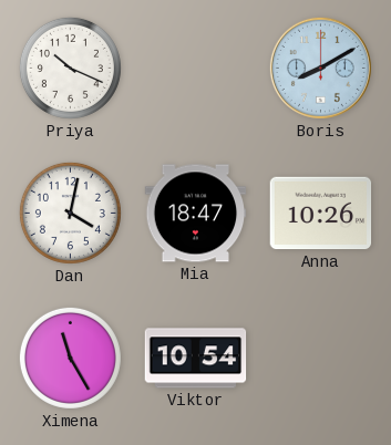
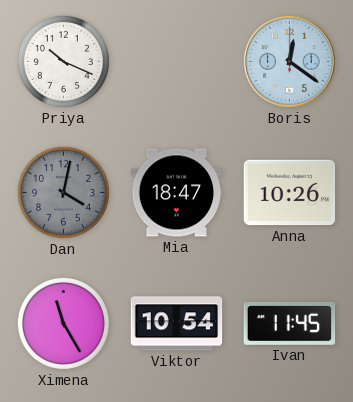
Boris: 8:10 -> 12:21
Dan dial: white -> grey
Ivan: none -> 11:45
